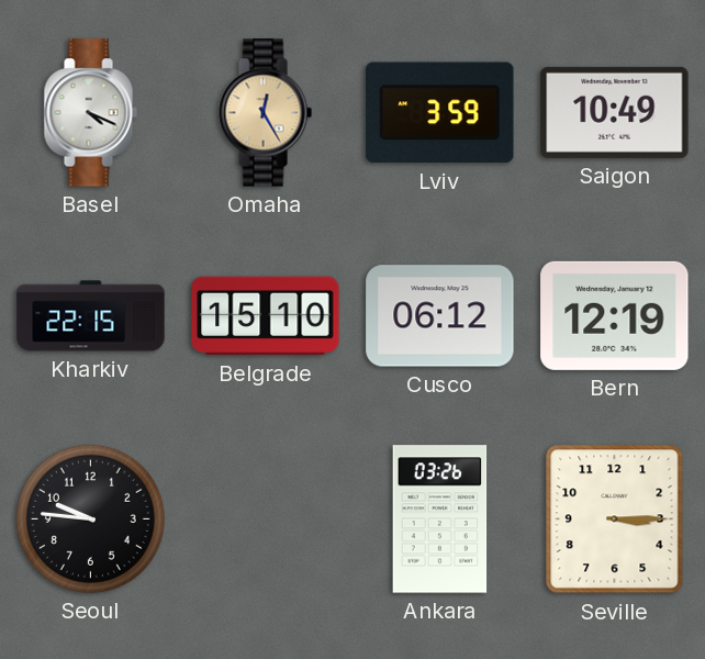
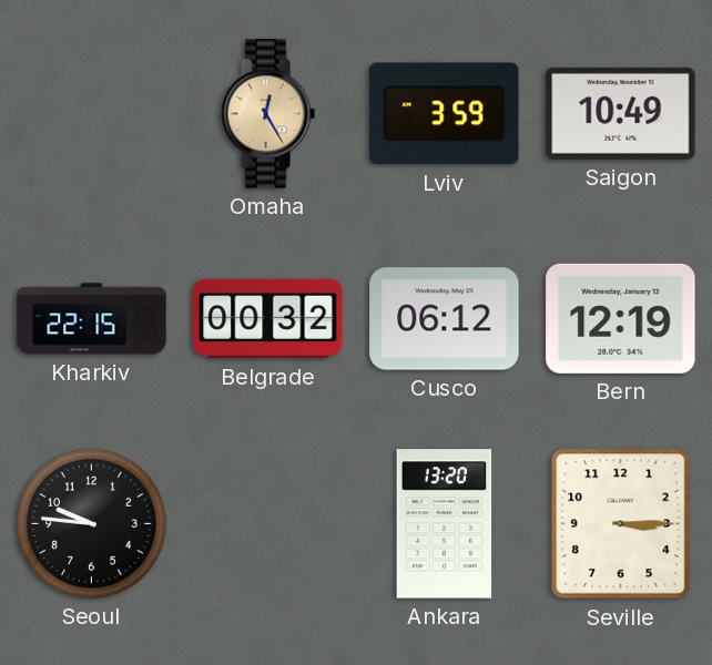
Basel: 4:19 -> none
Belgrade: 15:10 -> 00:32
Ankara: 03:26 -> 13:20
